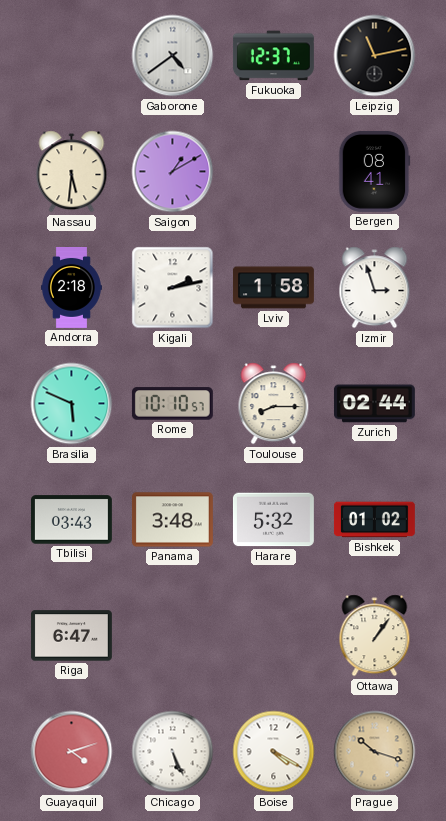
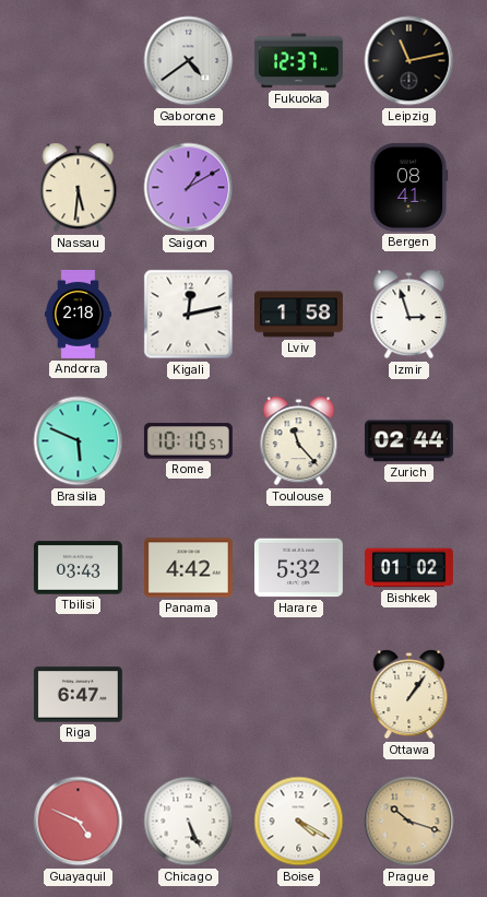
Kigali: 2:13 -> 12:13
Toulouse: 8:15 -> 11:23
Panama: 3:48 -> 4:42
Guayaquil: 4:12 -> 4:49
